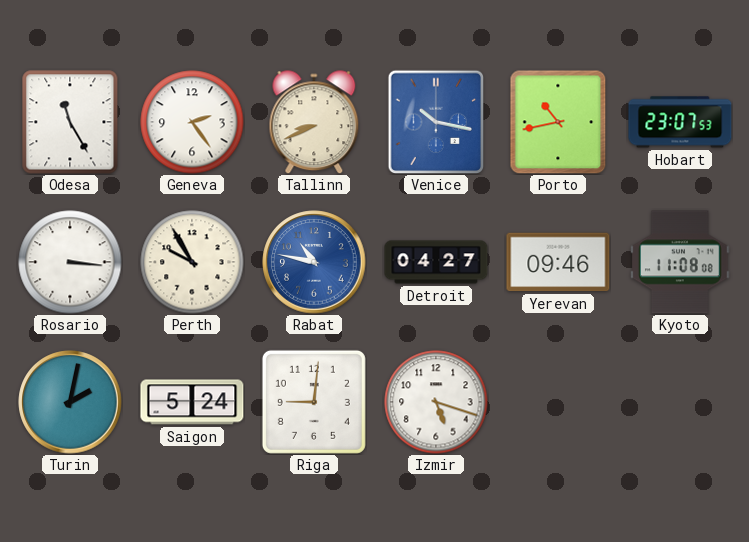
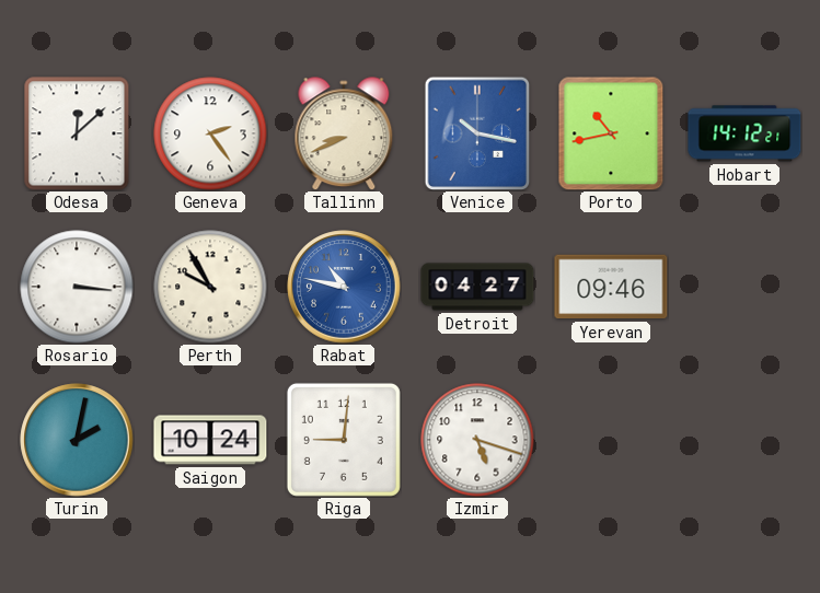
Odesa: 11:25 -> 12:08
Hobart: 23:07 -> 14:12
Kyoto: 11:08 -> none
Saigon: 5:24 -> 10:24
